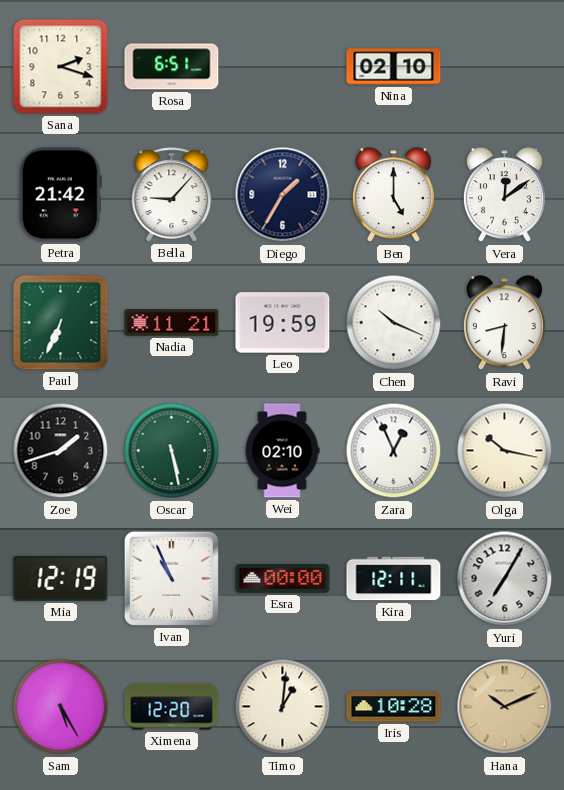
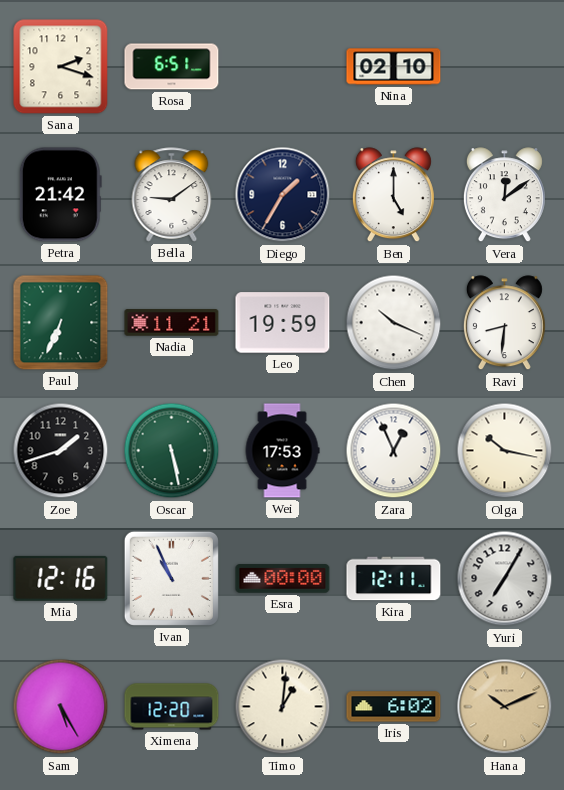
Bella: 9:07 -> 9:09
Wei: 02:10 -> 17:53
Mia: 12:19 -> 12:16
Iris: 10:28 -> 6:02
